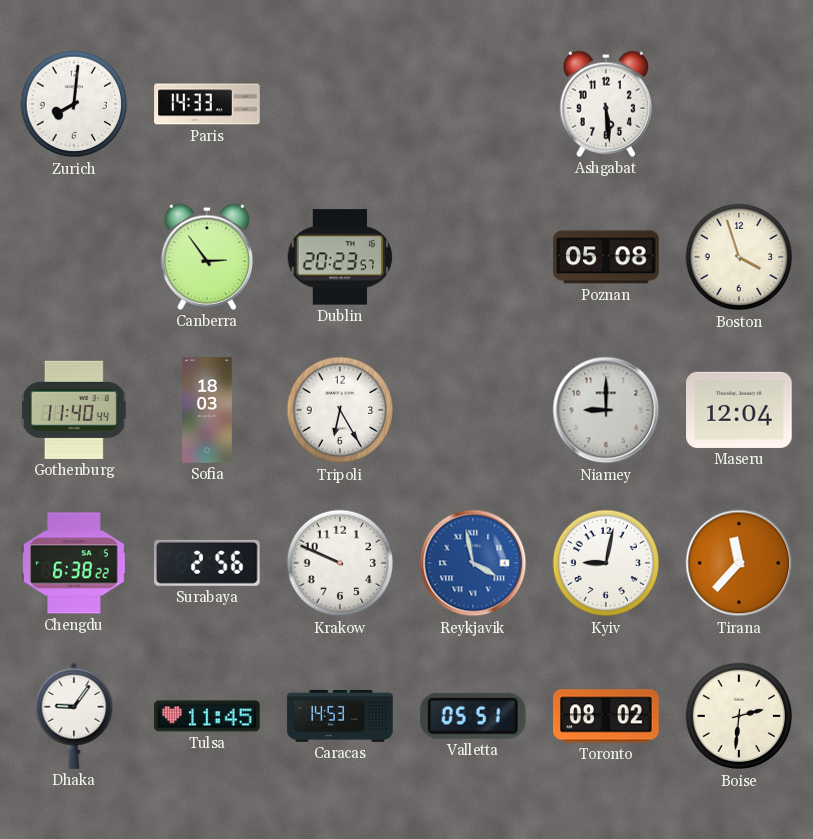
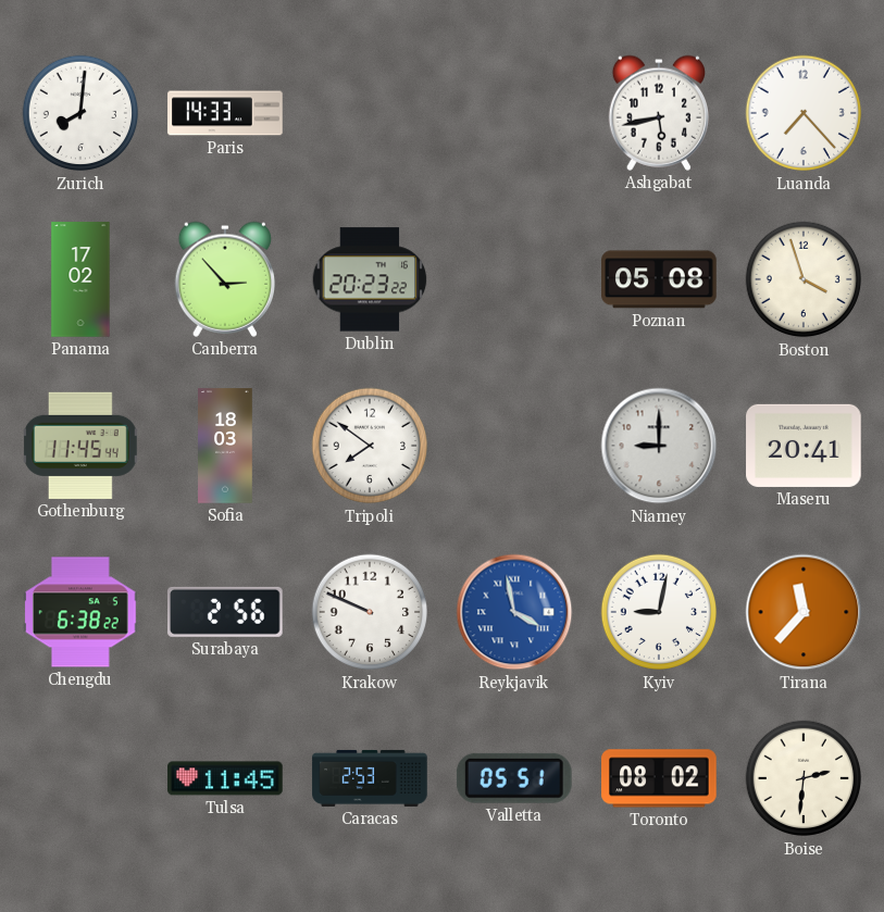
Ashgabat: 5:29 -> 5:43
Luanda: none -> 7:23
Panama: none -> 17:02
Canberra: 2:54 -> 2:53
Dublin: 20:23:57 -> 20:23:22
Gothenburg: 11:40 -> 11:45
Tripoli: 6:25 -> 7:51
Maseru: 12:04 -> 20:41
Dhaka: 9:06 -> none
Caracas: 14:53 -> 2:53
